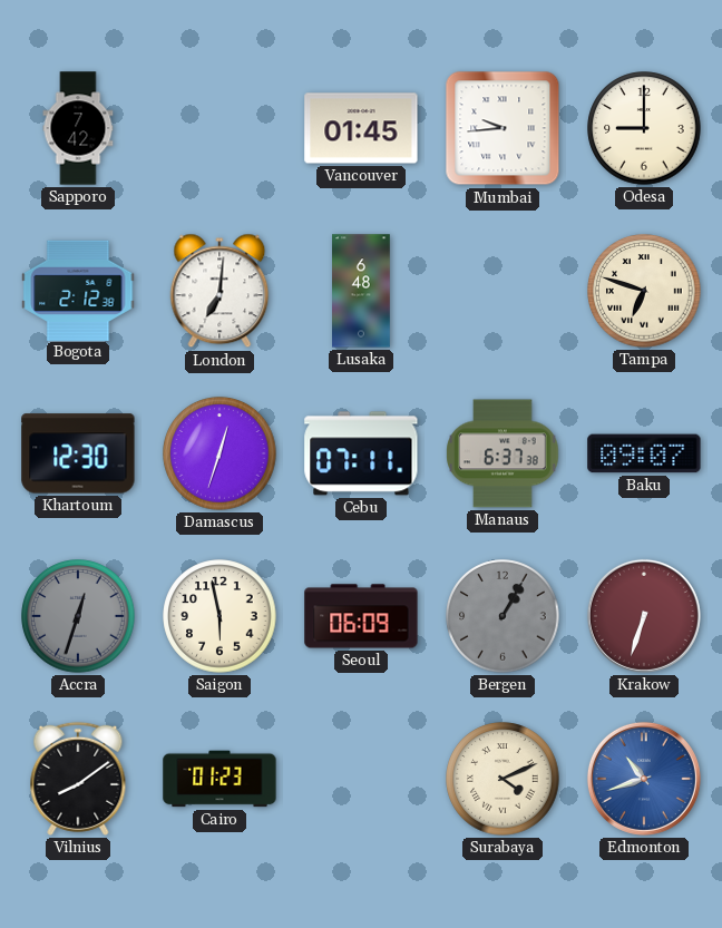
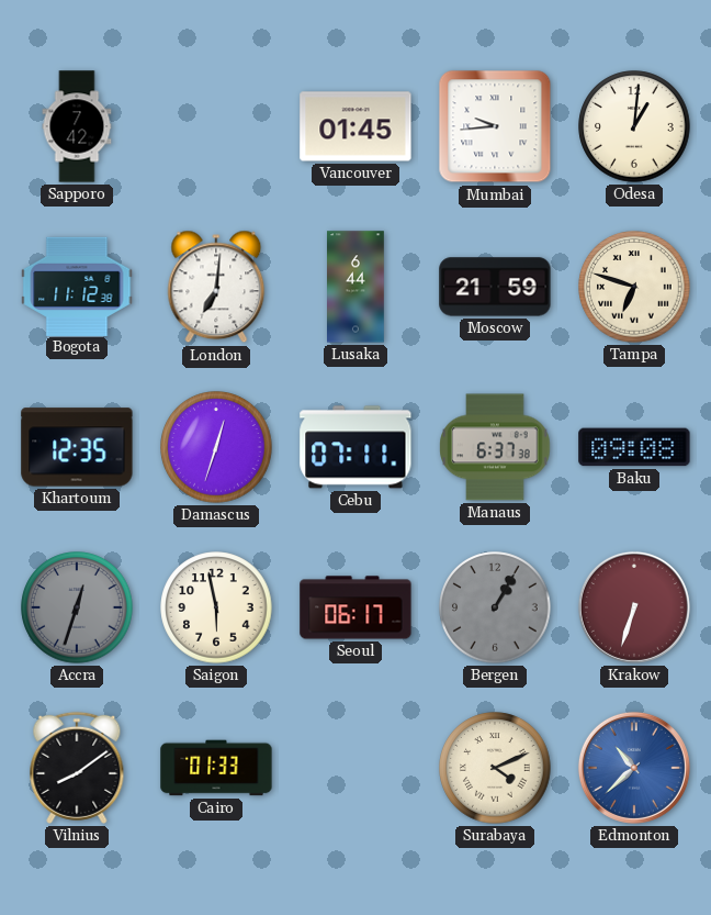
Odesa: 9:00 -> 1:01
Bogota: 2:12 -> 11:12
Lusaka: 6:48 -> 6:44
Moscow: none -> 21:59
Khartoum: 12:30 -> 12:35
Baku: 09:07 -> 09:08
Seoul: 06:09 -> 06:17
Cairo: 01:23 -> 01:33
Edmonton: 10:42 -> 10:38
